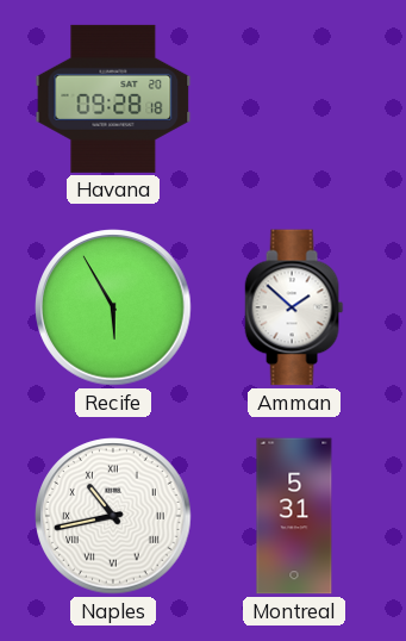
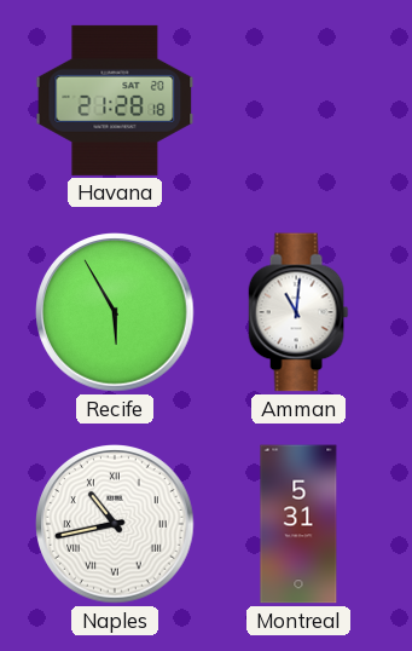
Havana: 09:28 -> 21:28
Amman: 1:52 -> 11:01
